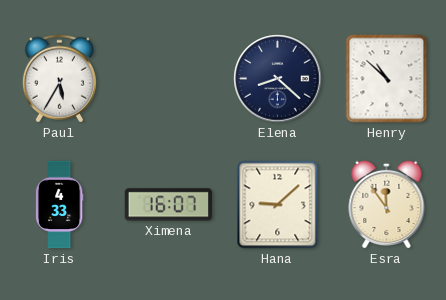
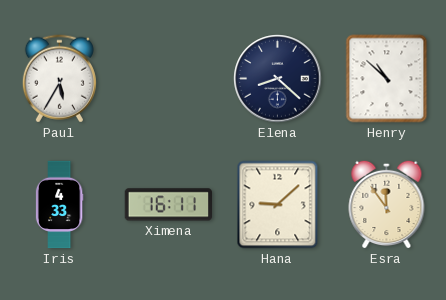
Ximena: 16:07 -> 16:11
